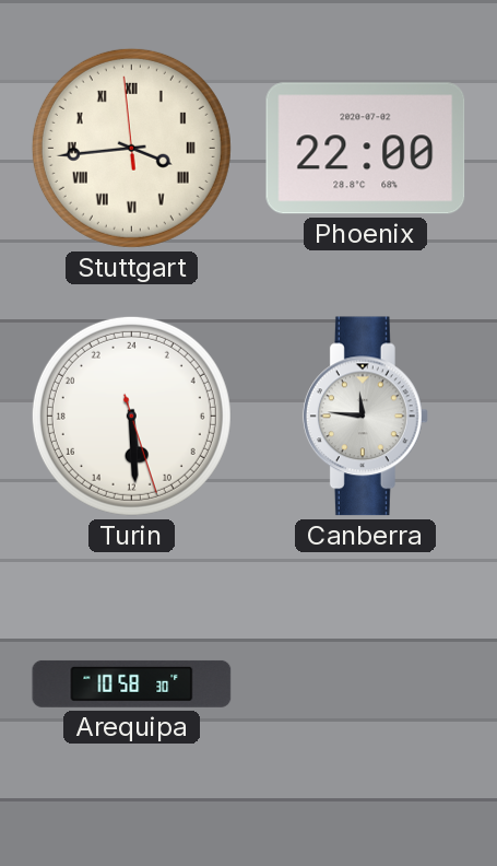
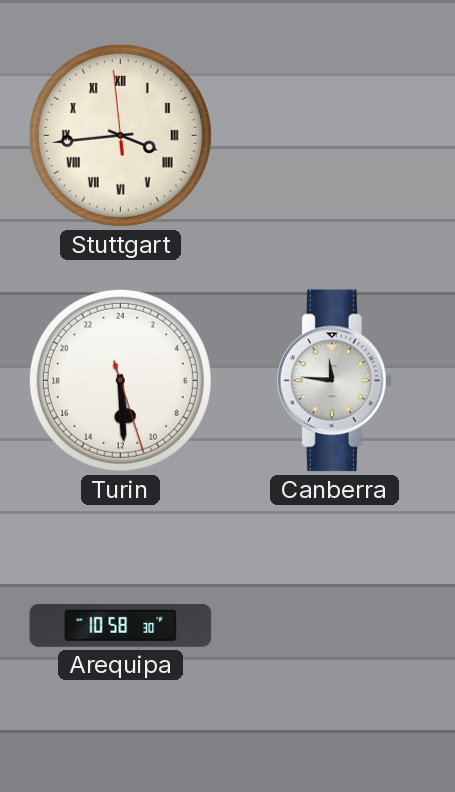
Phoenix: 22:00 -> none
